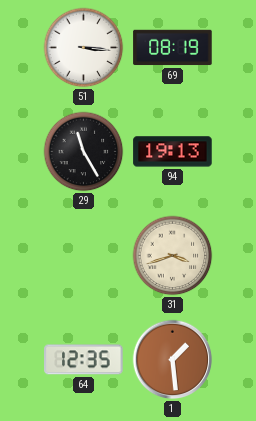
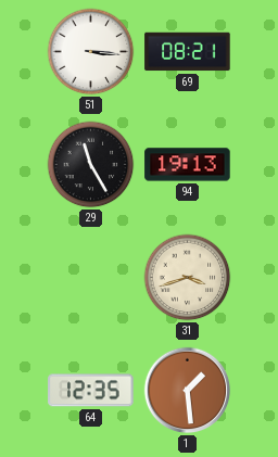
69: 08:19 -> 08:21
